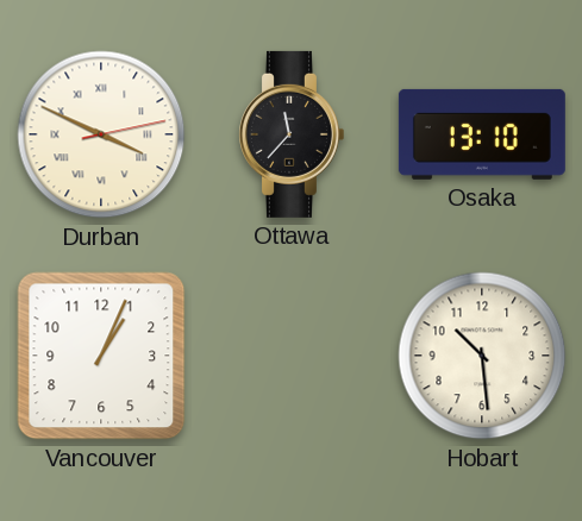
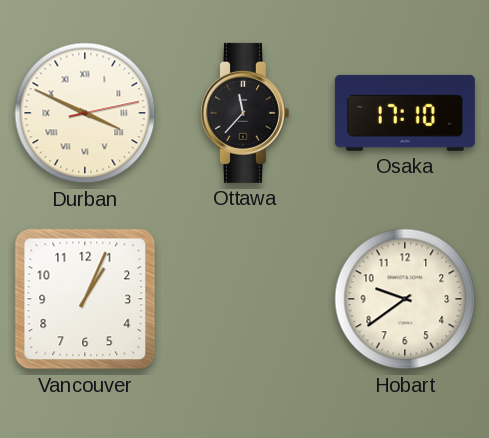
Osaka: 13:10 -> 17:10
Hobart: 10:29 -> 9:39
